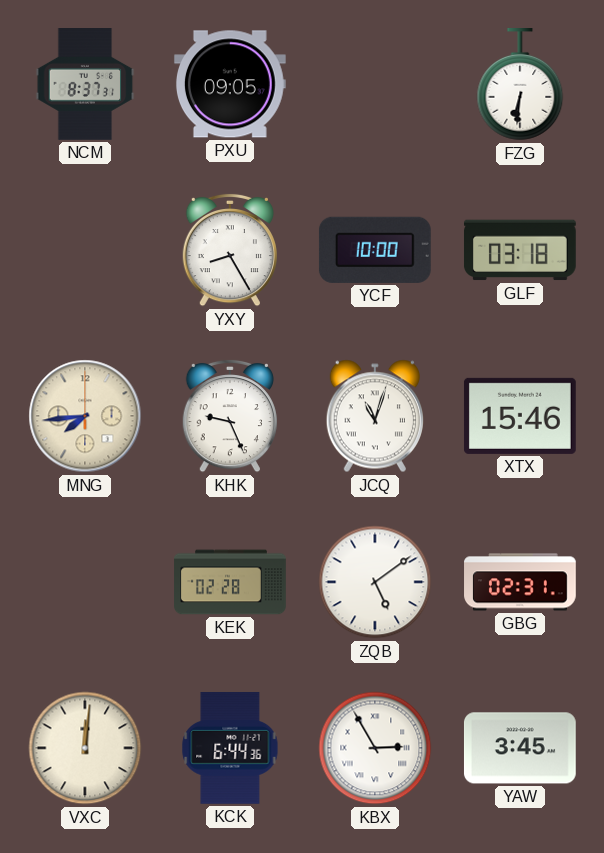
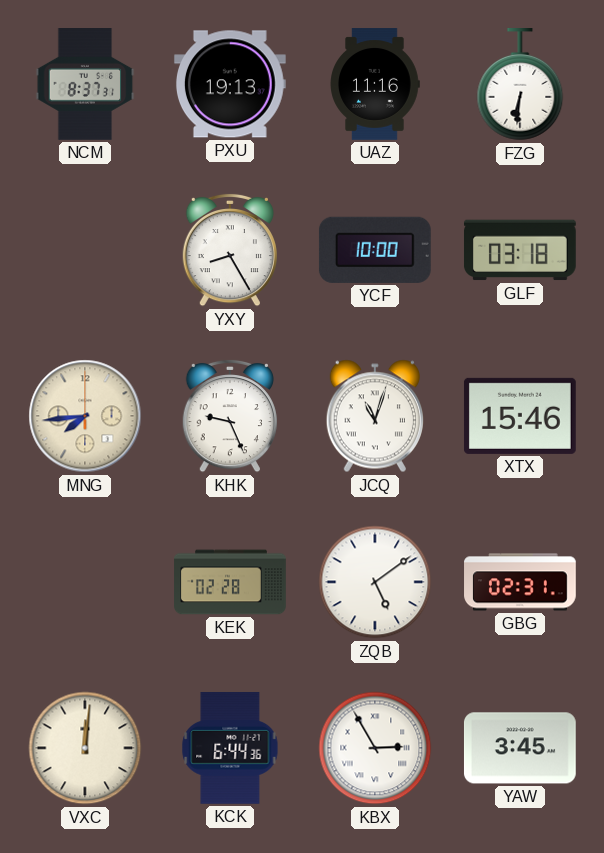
PXU: 09:05 -> 19:13
UAZ: none -> 11:16
